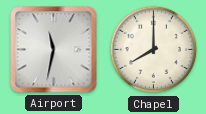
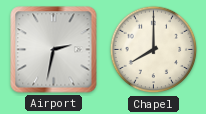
Airport: 11:32 -> 2:32
